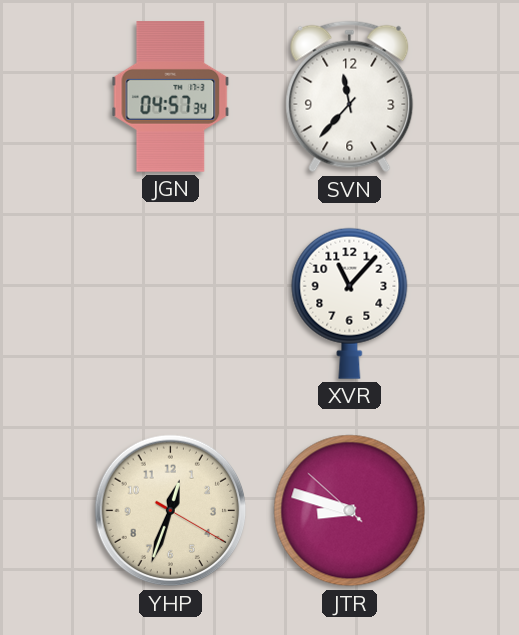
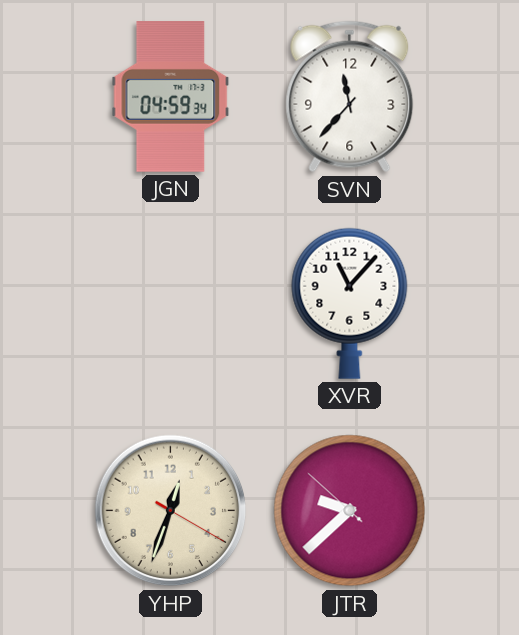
JGN: 04:57 -> 04:59
JTR: 8:47 -> 9:37
